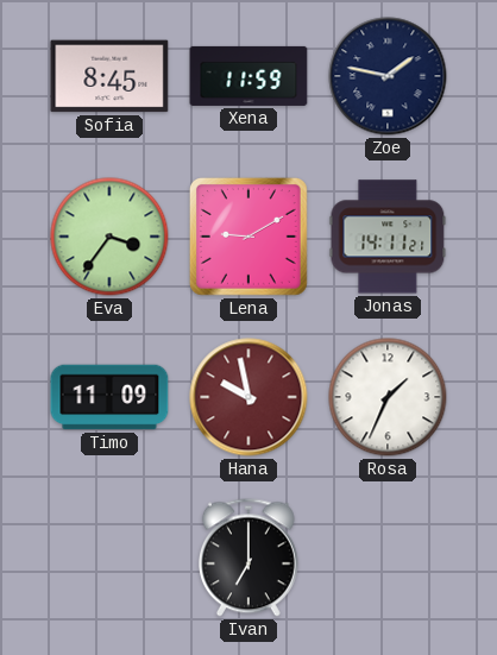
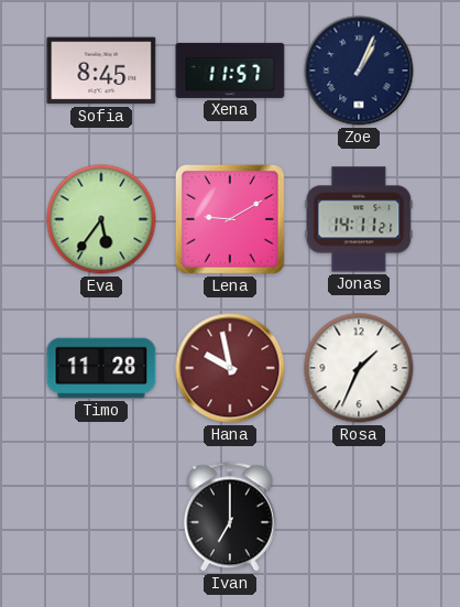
Xena: 11:59 -> 11:57
Zoe: 1:47 -> 1:04
Eva: 3:36 -> 5:36
Timo: 11:09 -> 11:28
